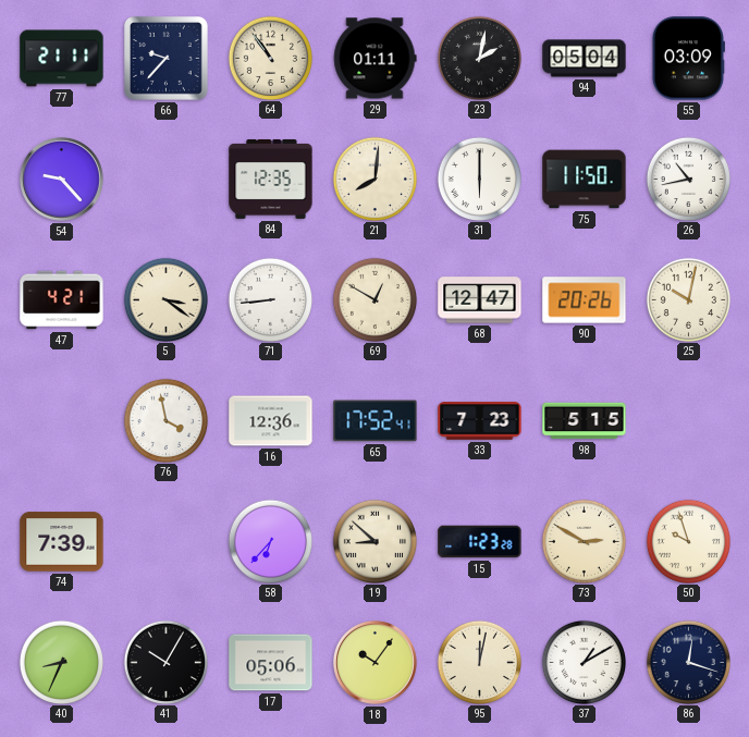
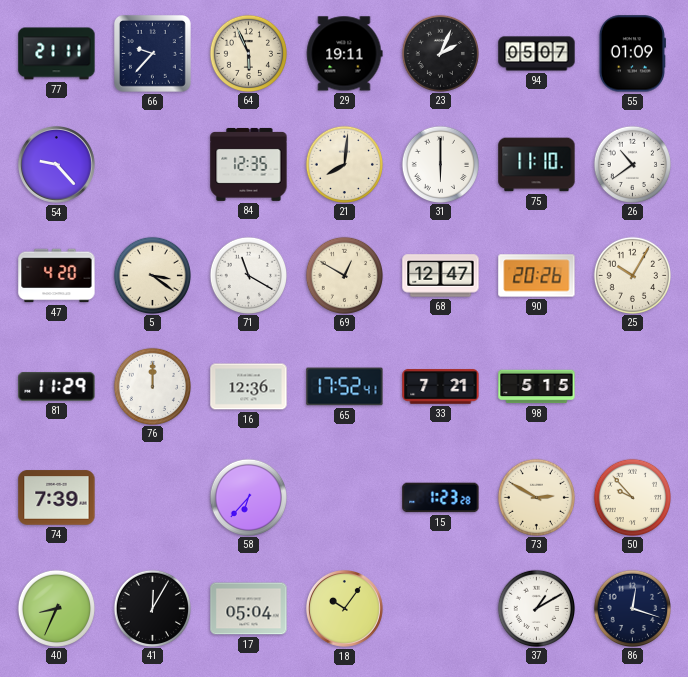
64: 10:54 -> 5:56
29: 01:11 -> 19:11
23: 2:02 -> 2:04
94: 05:04 -> 05:07
55: 03:09 -> 01:09
75: 11:50 -> 11:10
26: 10:43 -> 10:39
47: 4:21 -> 4:20
71: 8:44 -> 11:20
25: 10:02 -> 10:05
81: none -> 11:29
76: 3:58 -> 12:00
33: 7:23 -> 7:21
19: 8:52 -> none
50: 9:57 -> 9:53
41: 10:05 -> 12:05
17: 05:06 -> 05:04
95: 12:02 -> none
